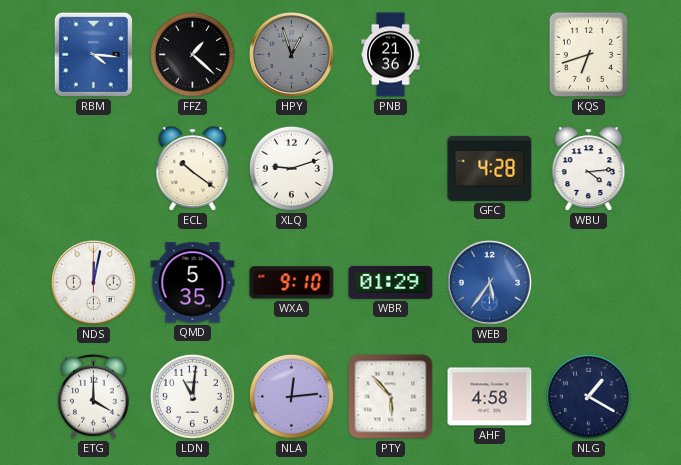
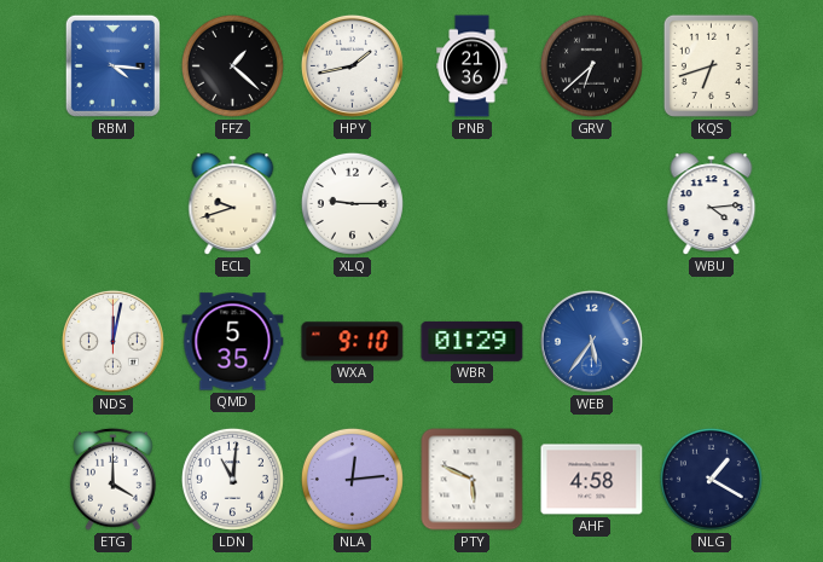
HPY: 12:57 -> 1:43
HPY dial: grey -> white
GRV: none -> 6:38
ECL: 10:21 -> 9:42
XLQ: 9:12 -> 9:15
GFC: 4:28 -> none
PTY: 5:53 -> 5:49
